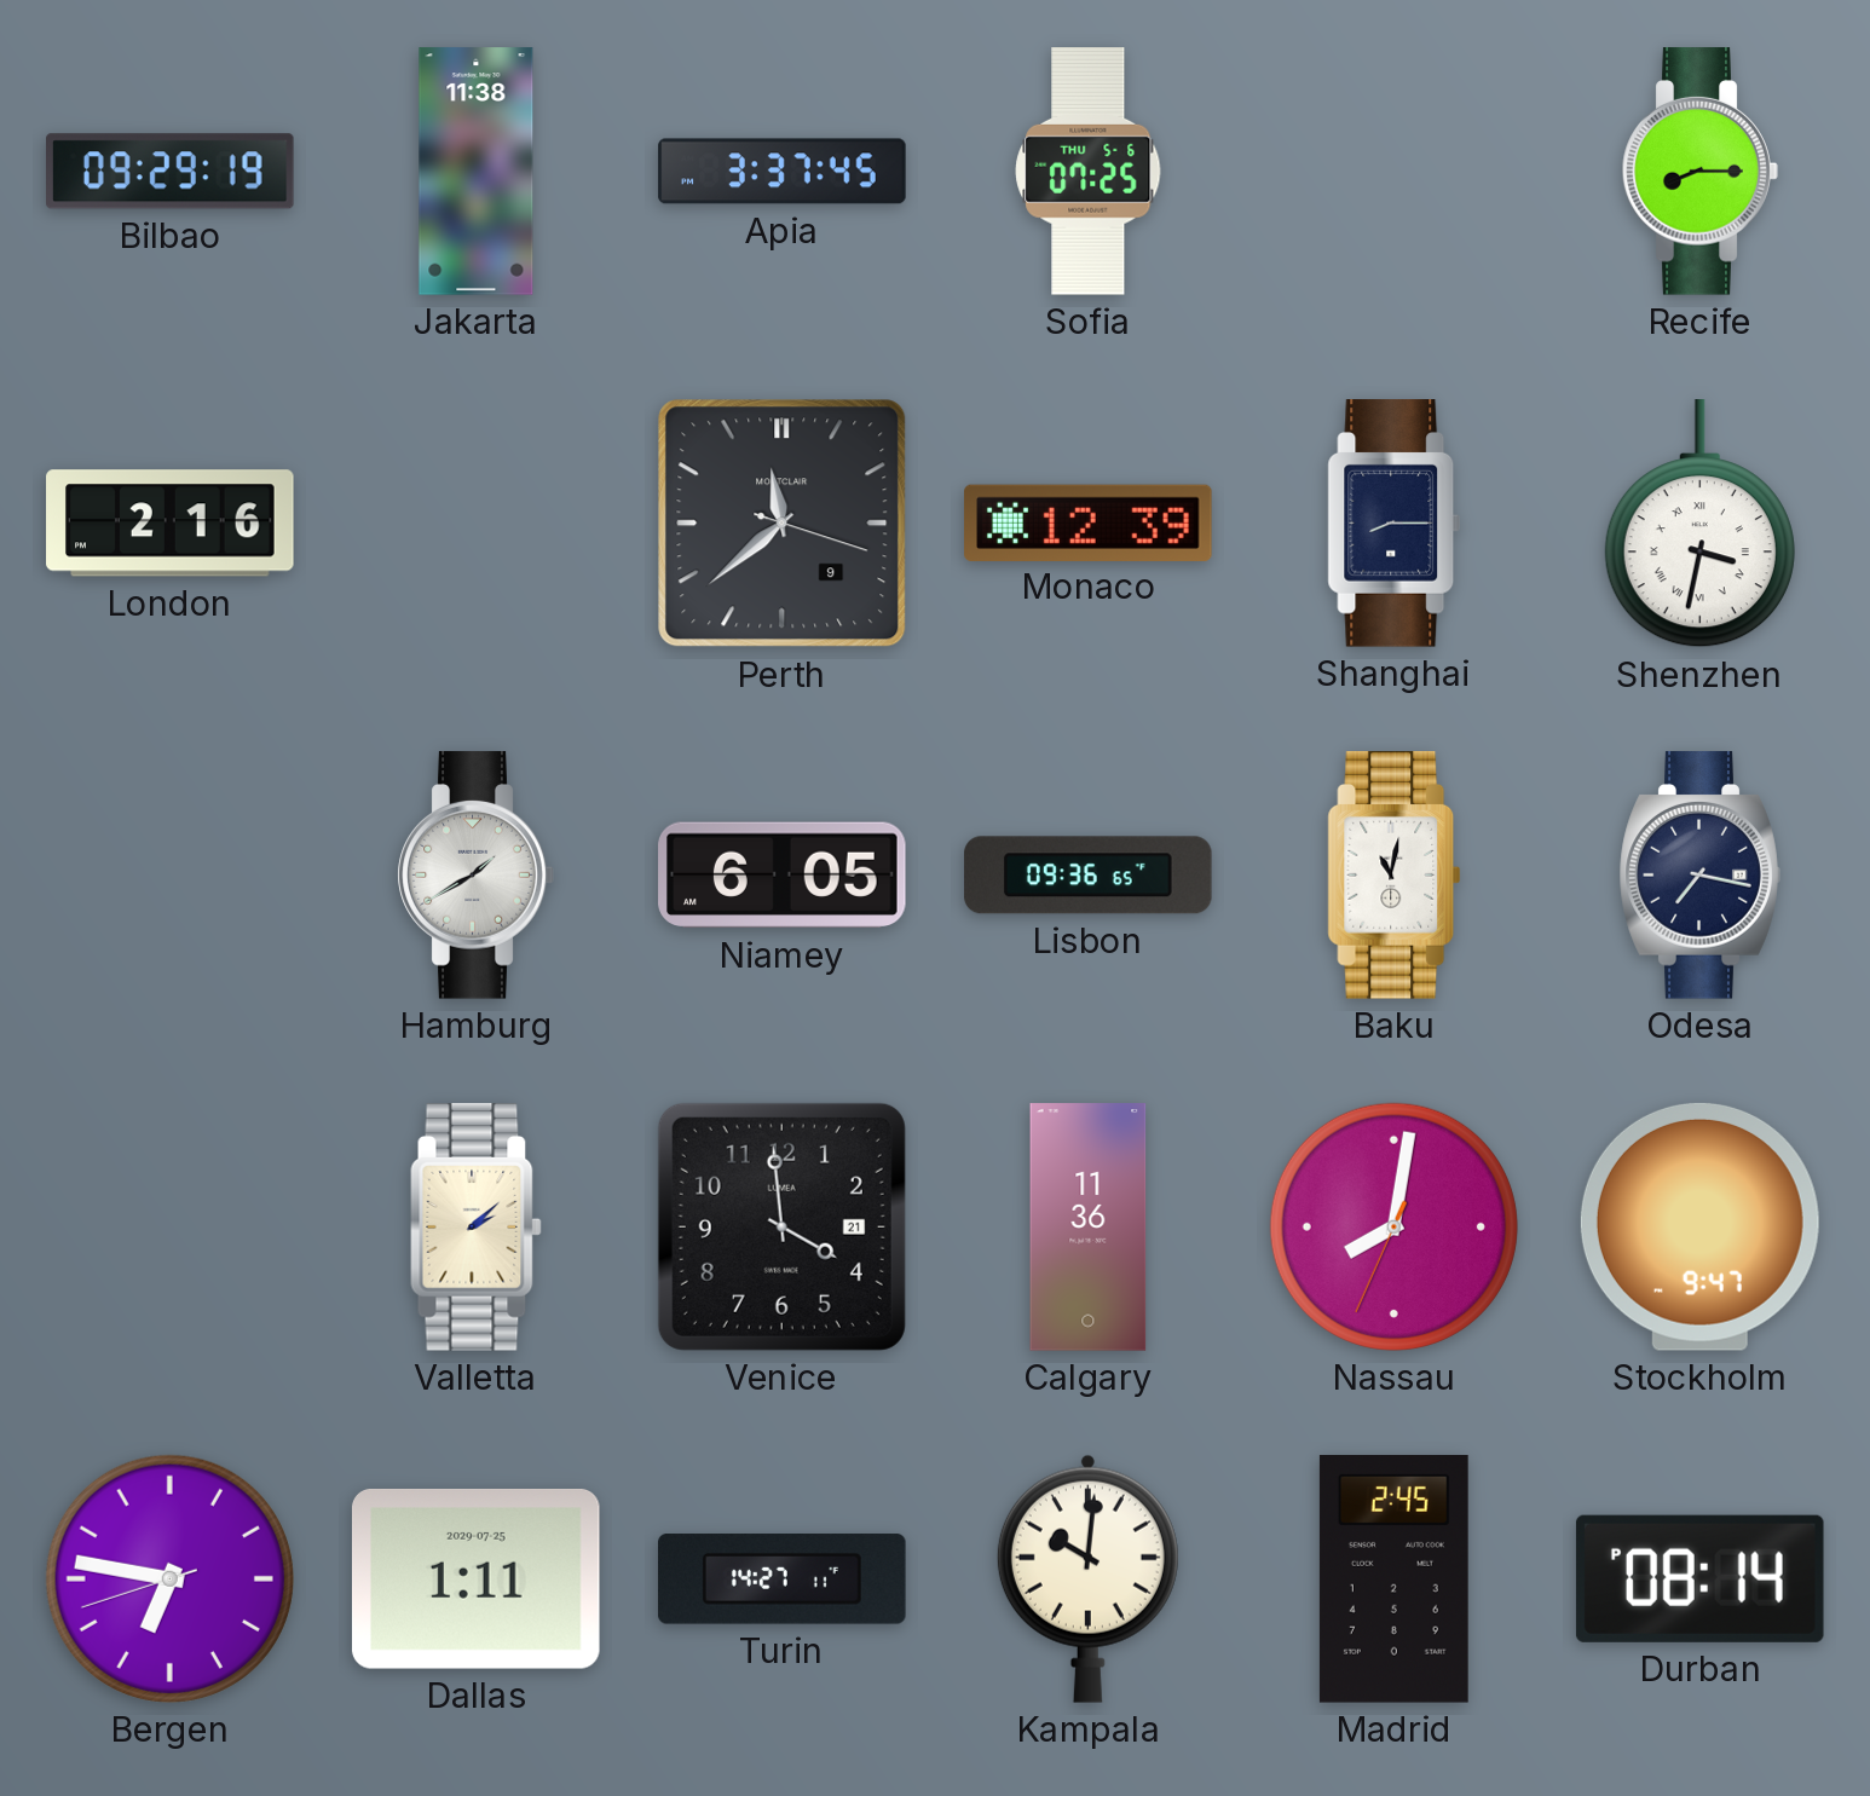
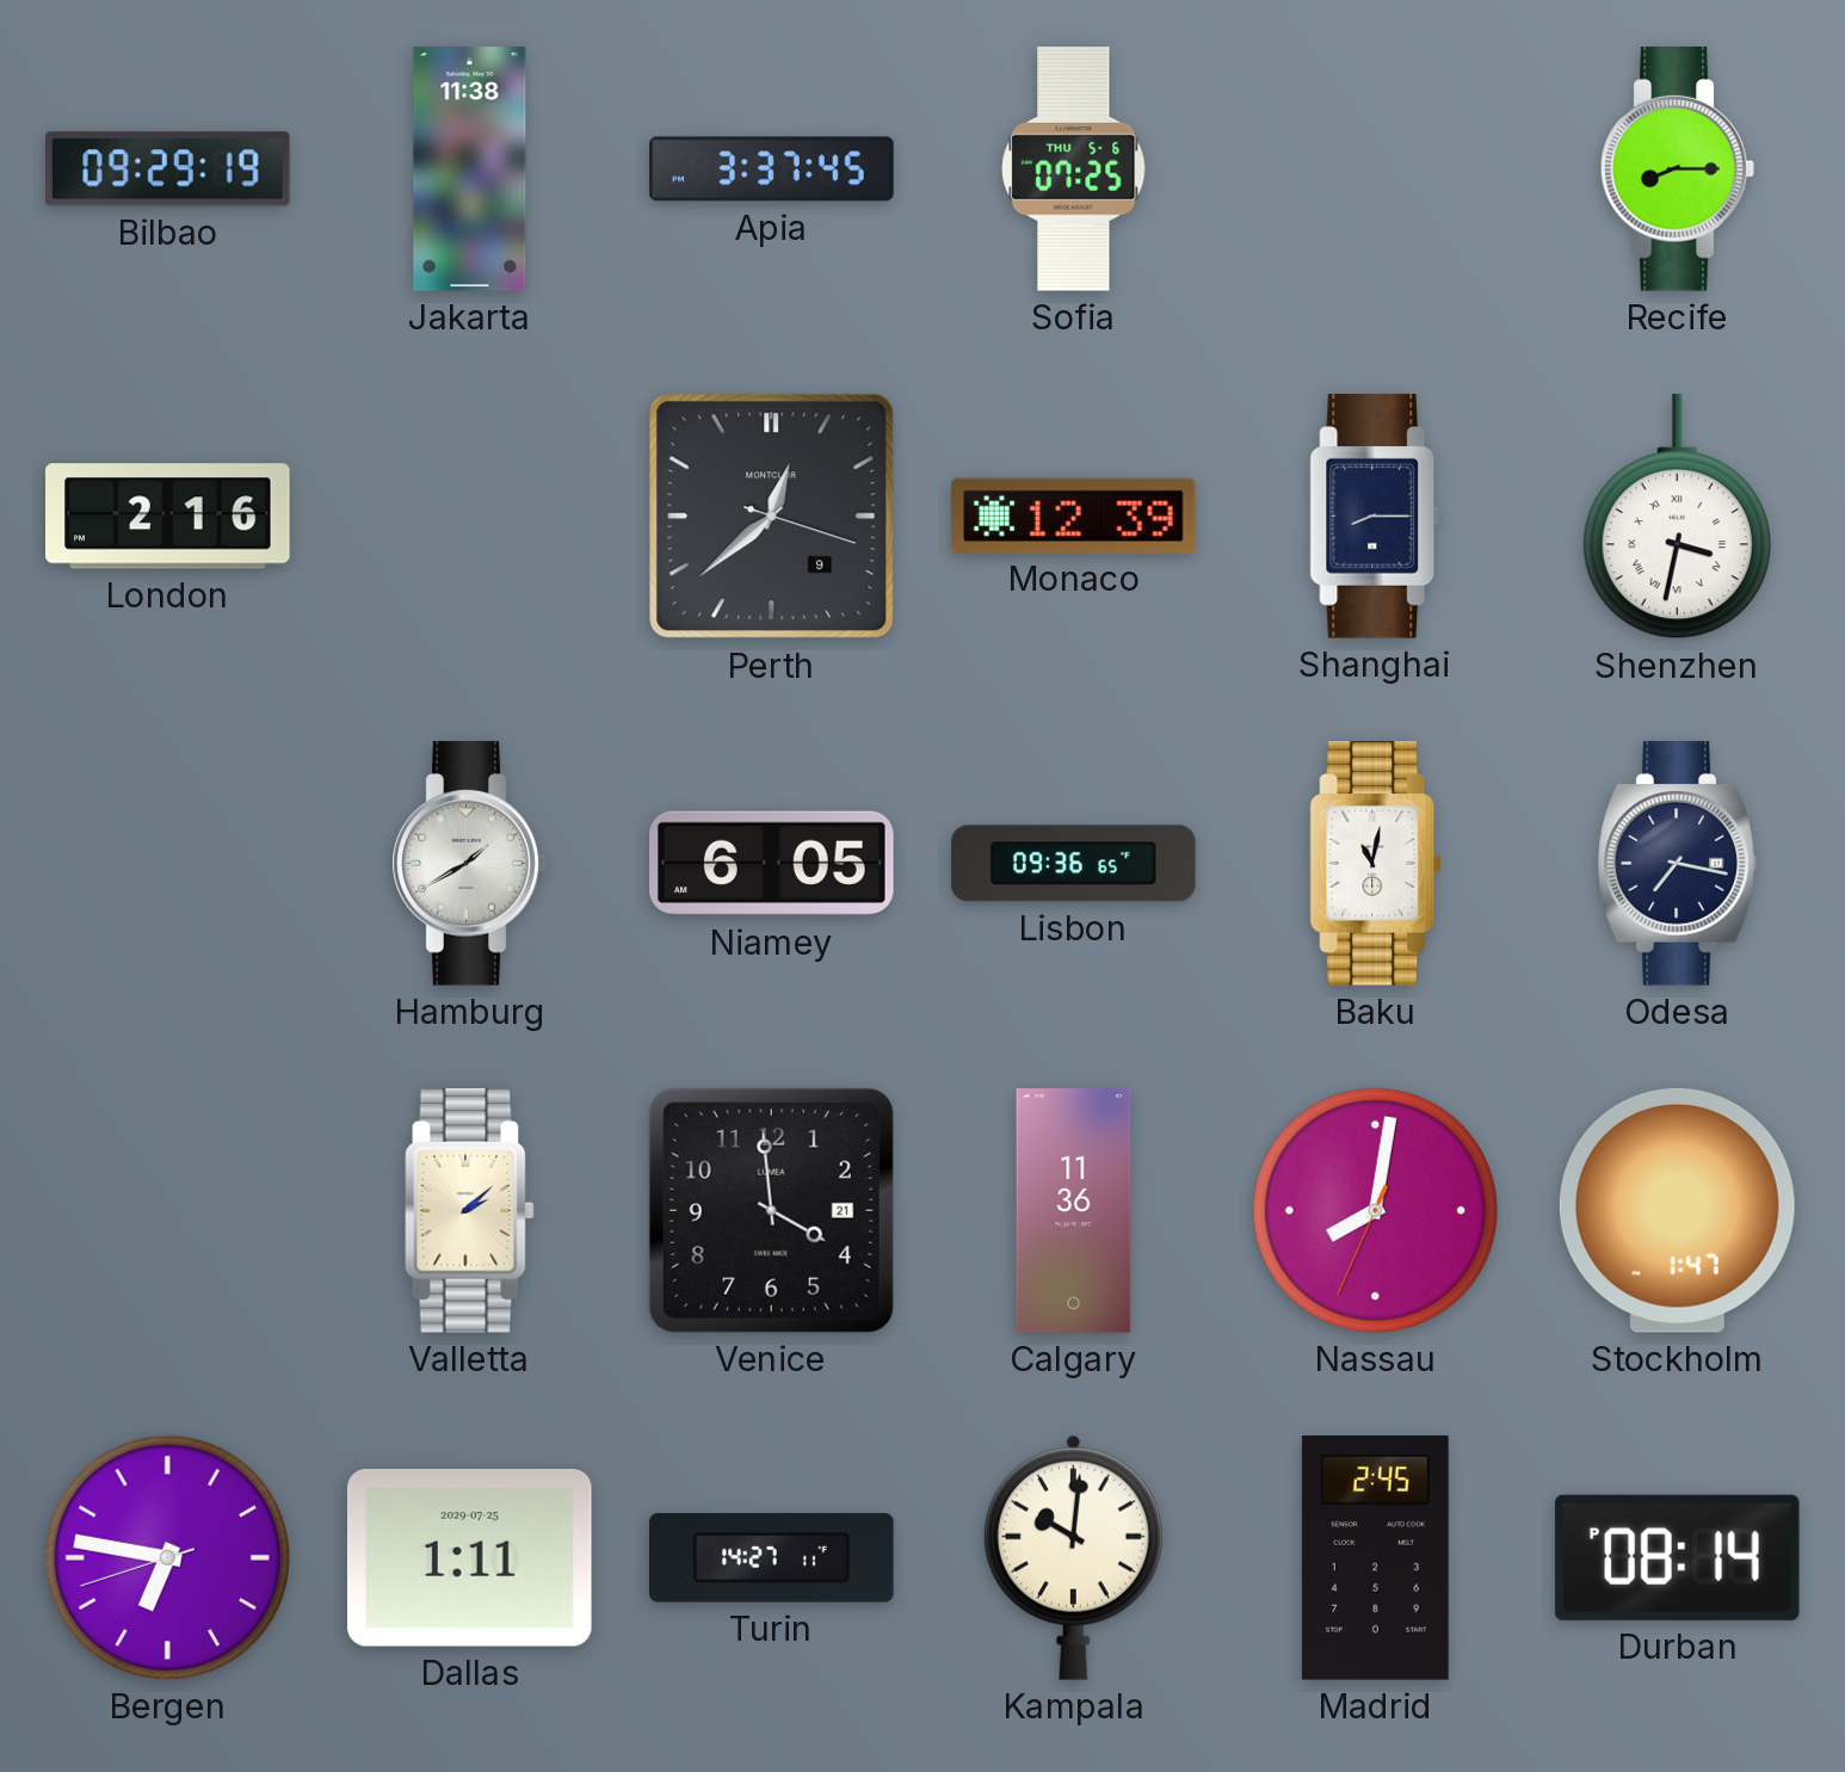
Perth: 11:38 -> 12:38
Stockholm: 9:47 -> 1:47
